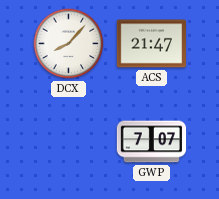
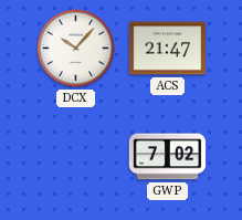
DCX: 8:07 -> 10:07
GWP: 7:07 -> 7:02
